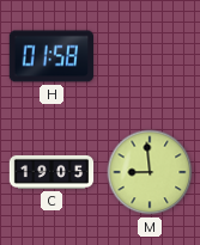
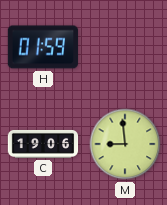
H: 01:58 -> 01:59
C: 19:05 -> 19:06
